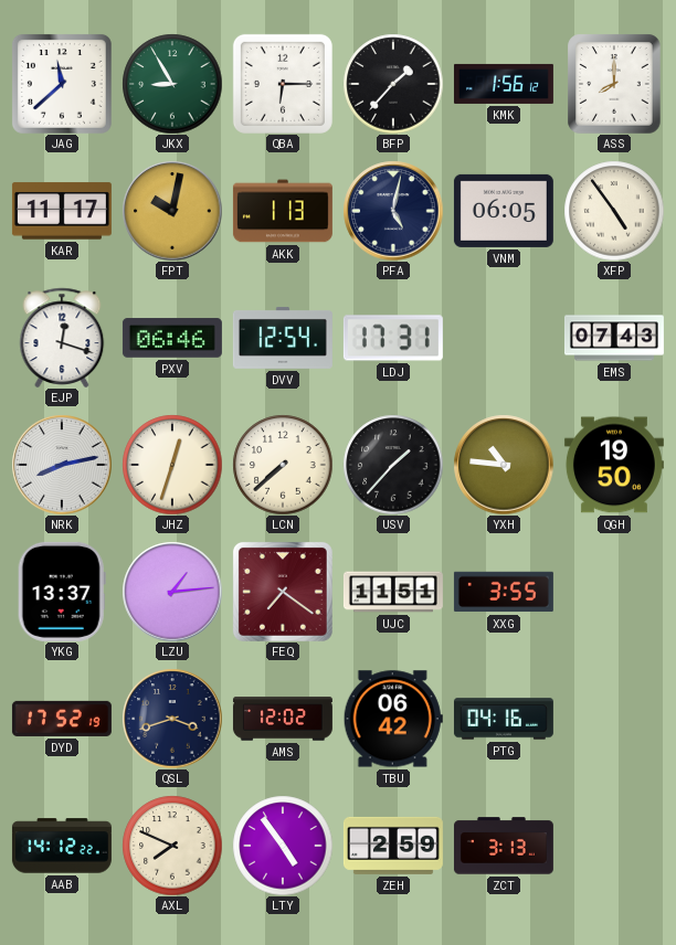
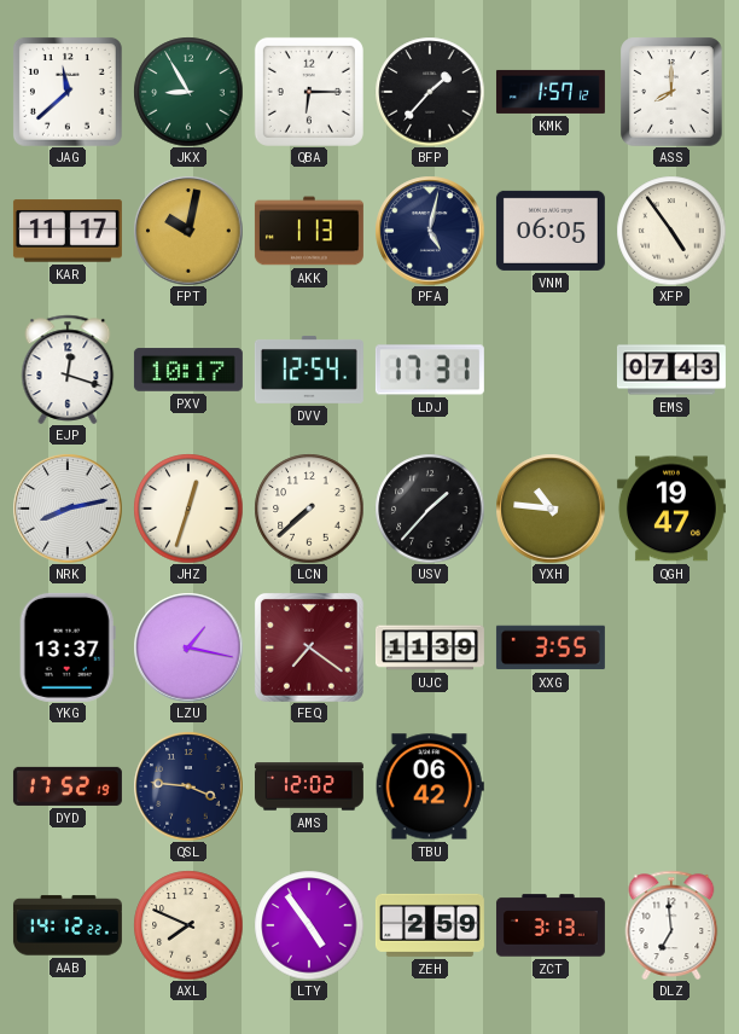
KMK: 1:56 -> 1:57
PXV: 06:46 -> 10:17
QGH: 19:50 -> 19:47
LZU: 1:14 -> 1:17
UJC: 11:51 -> 11:39
QSL: 3:42 -> 3:46
PTG: 04:16 -> none
DLZ: none -> 6:59
